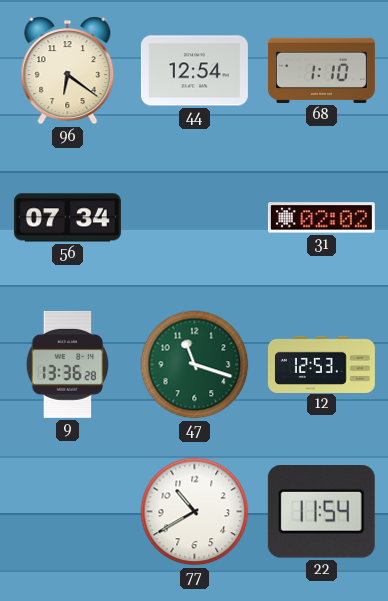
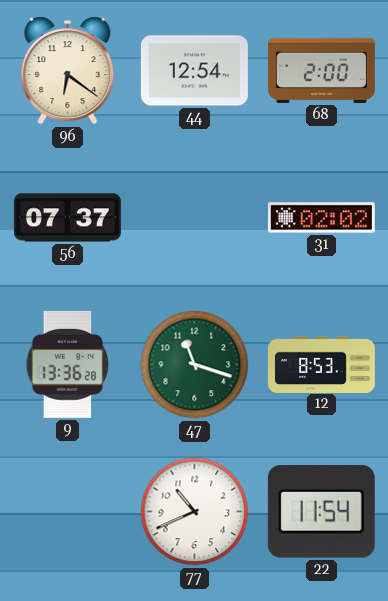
68: 1:10 -> 2:00
56: 07:34 -> 07:37
12: 12:53 -> 8:53
77: 10:40 -> 10:41
